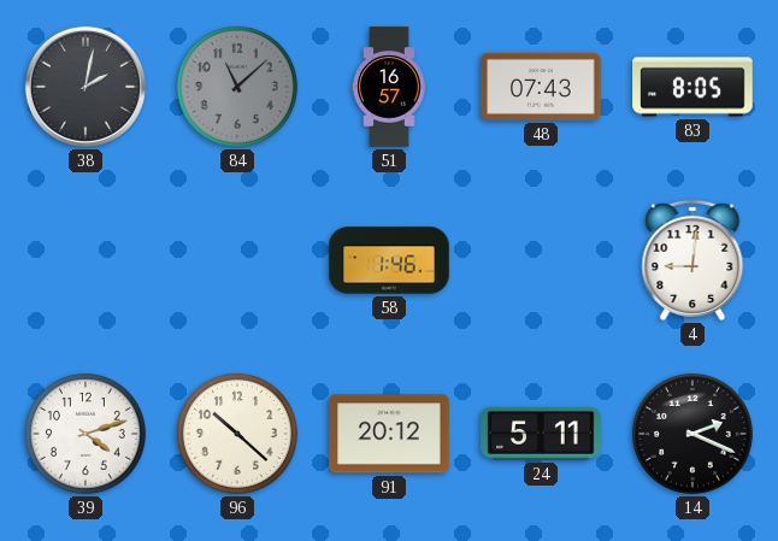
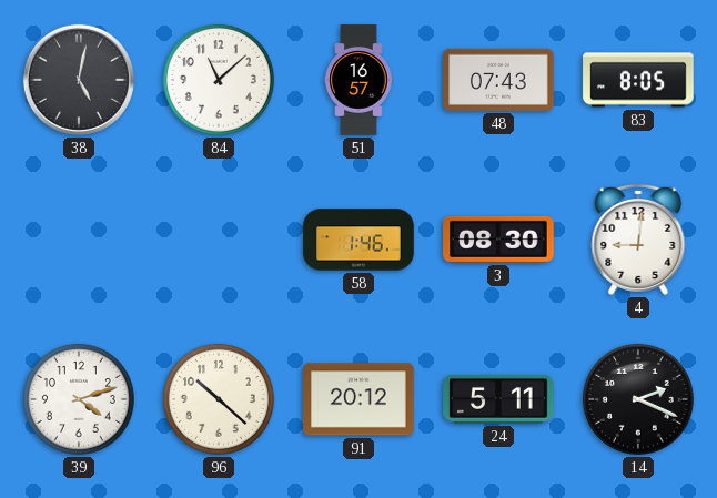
38: 2:02 -> 5:02
84 dial: grey -> white
3: none -> 08:30
